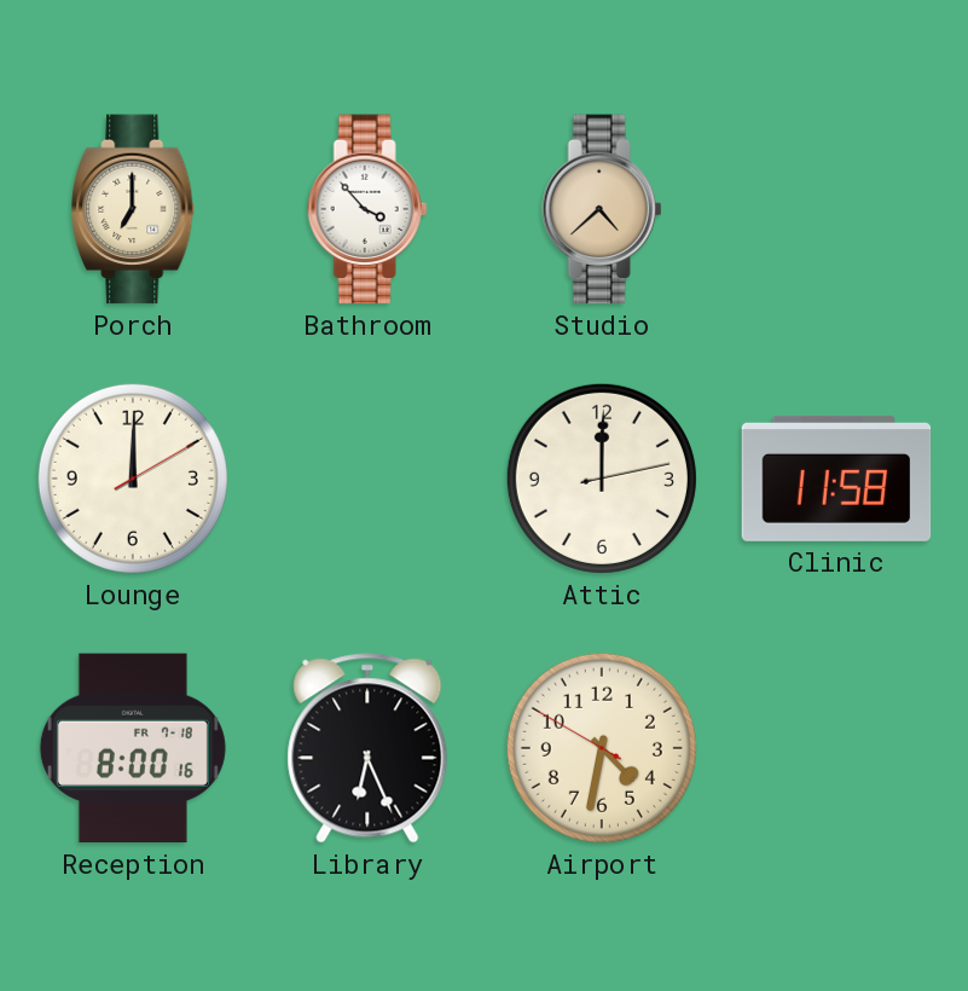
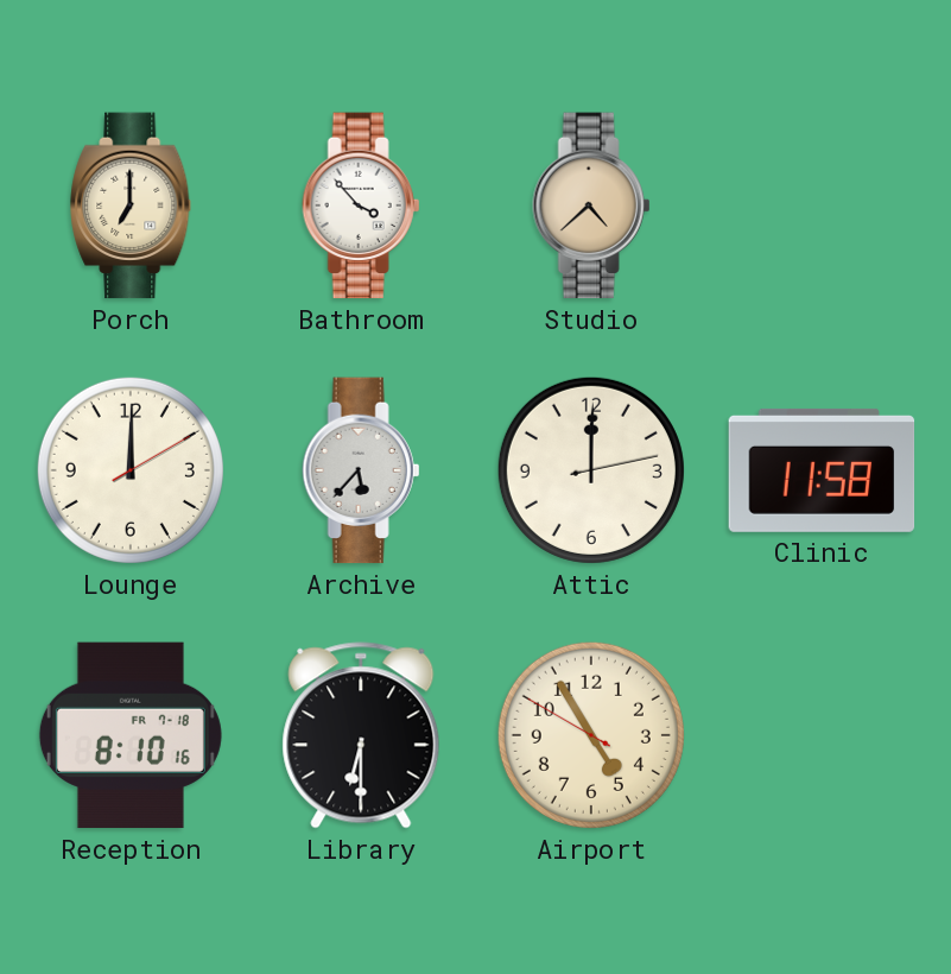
Archive: none -> 5:37
Reception: 8:00 -> 8:10
Library: 6:26 -> 6:30
Airport: 4:31 -> 4:54
